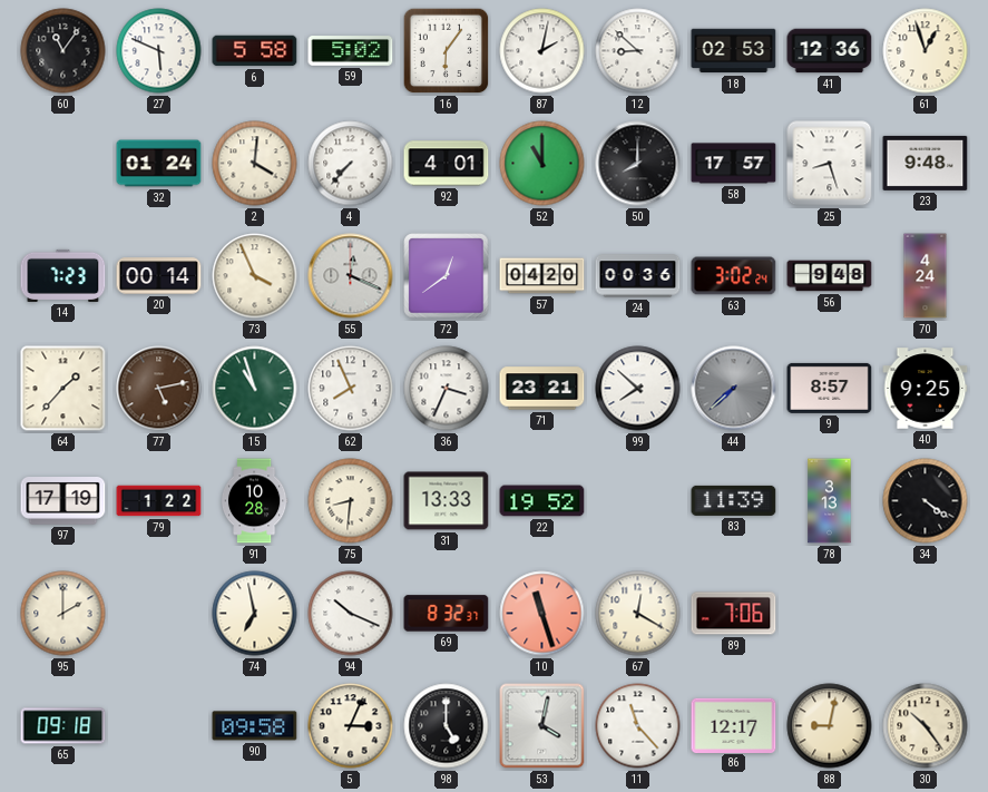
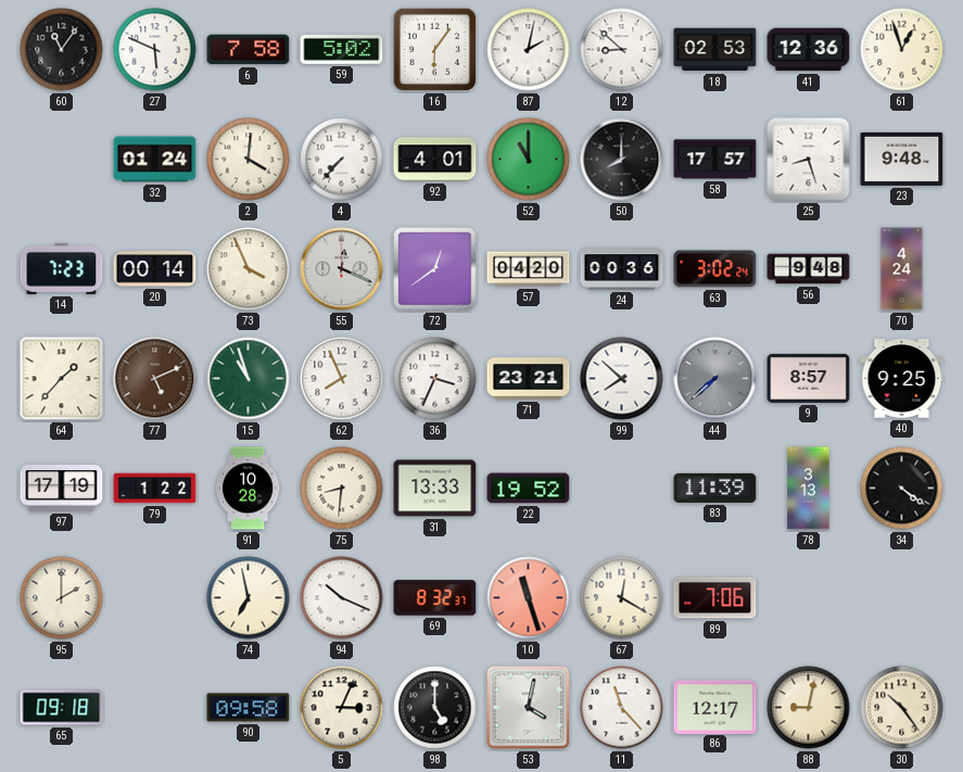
6: 5:58 -> 7:58
77: 5:13 -> 5:11
